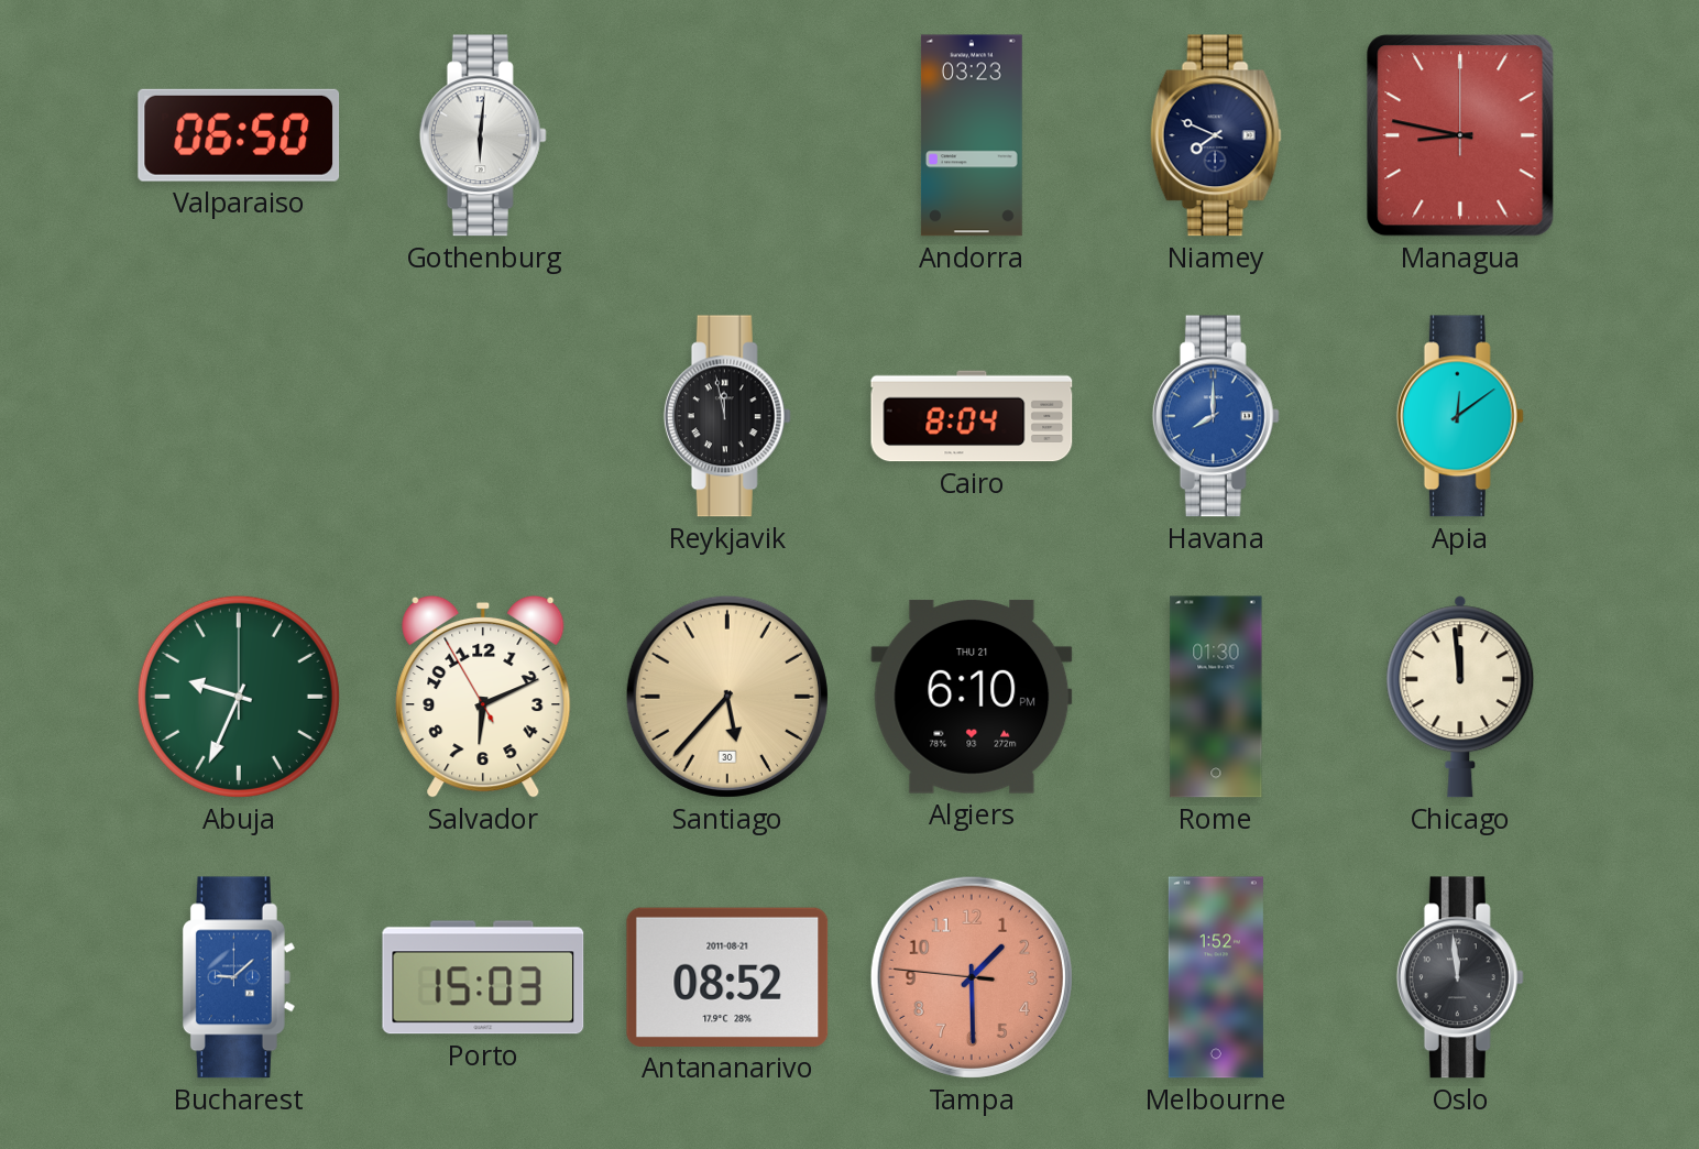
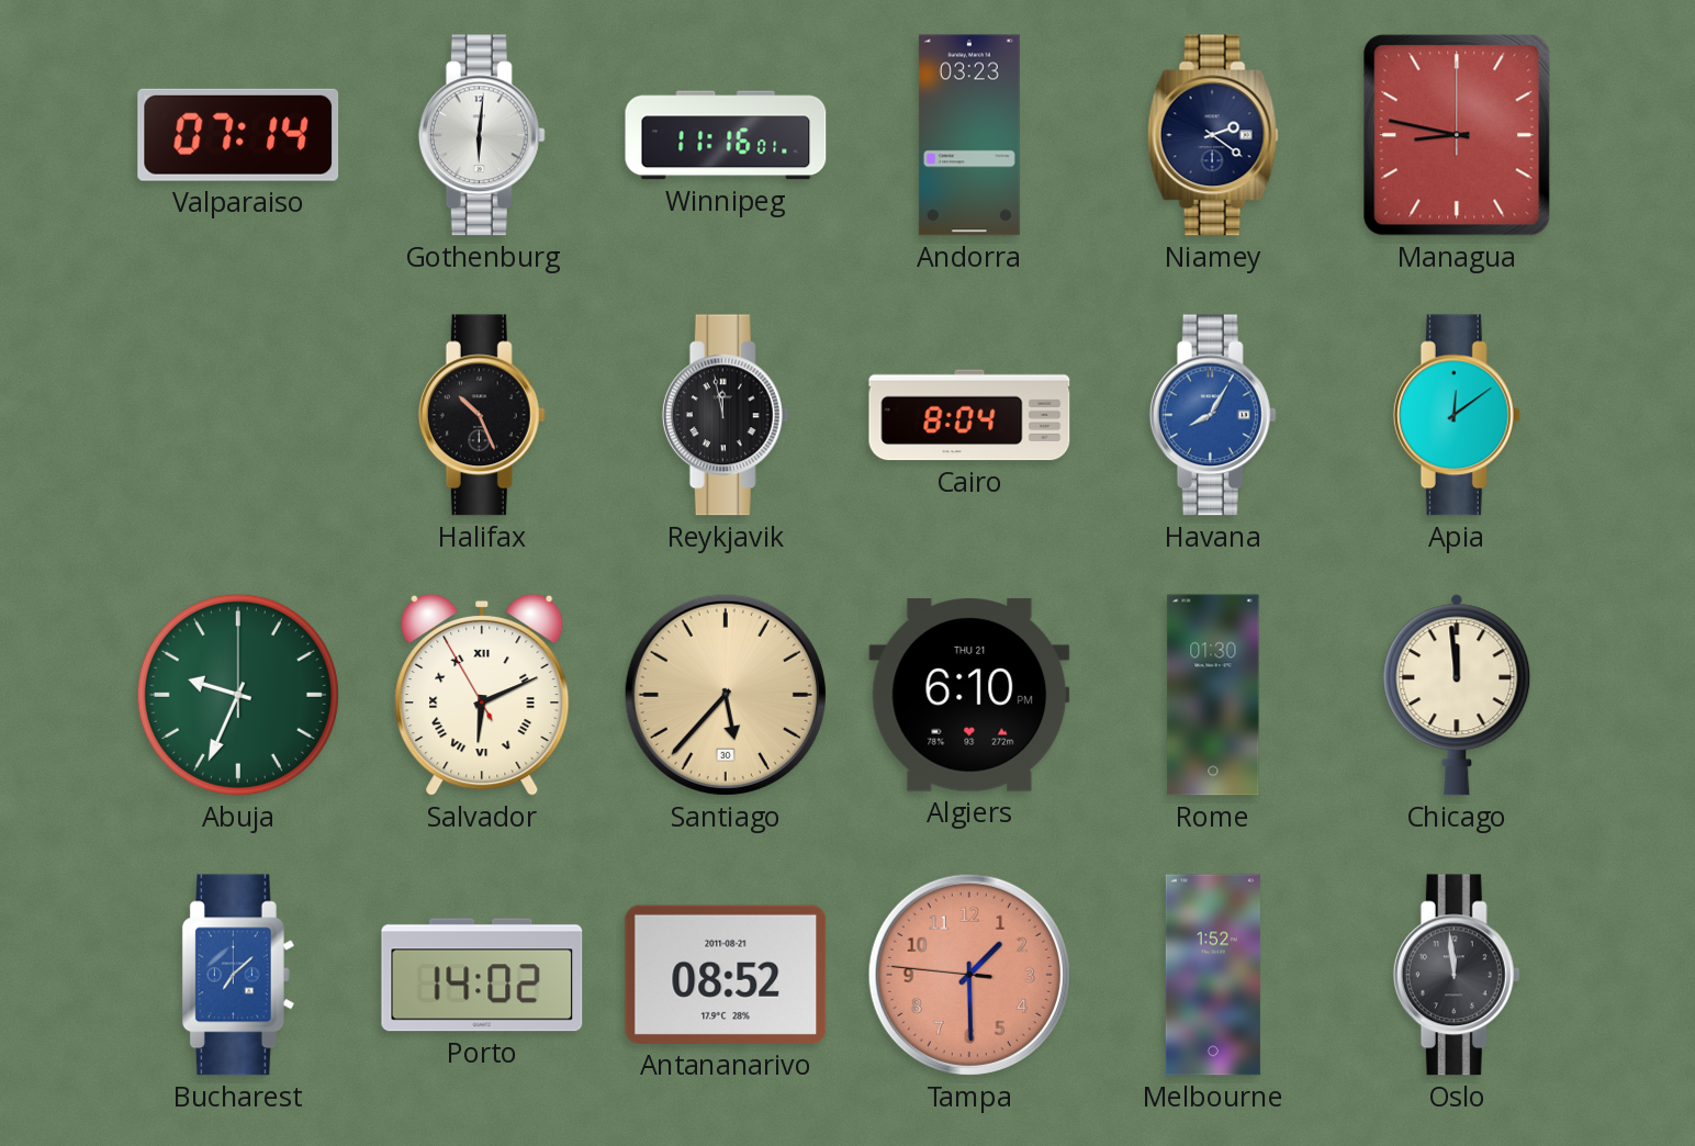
Valparaiso: 06:50 -> 07:14
Winnipeg: none -> 11:16
Niamey: 7:49 -> 2:21
Halifax: none -> 10:26
Havana: 8:00 -> 8:05
Salvador numerals: Arabic -> Roman
Bucharest: 9:08 -> 7:08
Porto: 15:03 -> 14:02
